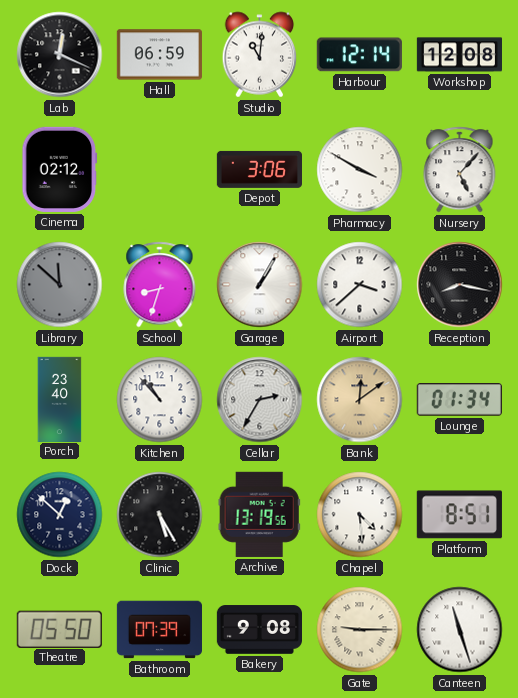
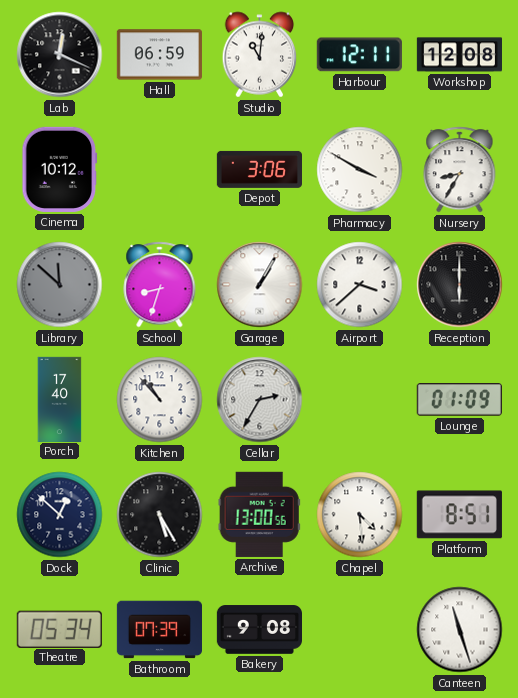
Harbour: 12:14 -> 12:11
Cinema: 02:12 -> 10:12
Nursery: 5:07 -> 8:35
Reception: 8:17 -> 6:00
Porch: 23:40 -> 17:40
Bank: 12:09 -> none
Lounge: 01:34 -> 01:09
Archive: 13:19 -> 13:00
Theatre: 05:50 -> 05:34
Gate: 9:15 -> none
